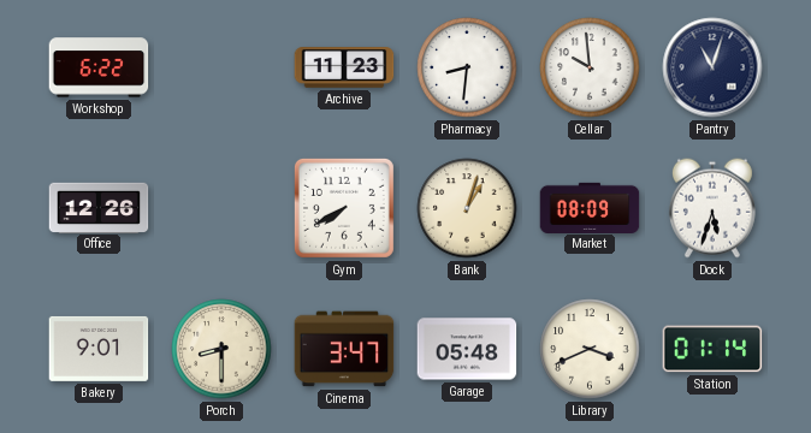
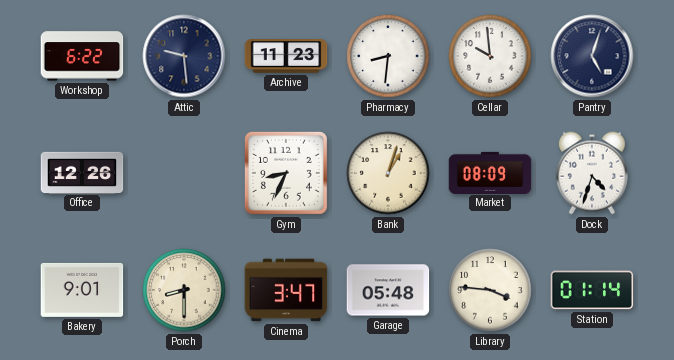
Attic: none -> 9:29
Pantry: 11:03 -> 5:03
Gym: 7:40 -> 8:34
Dock: 5:33 -> 4:33
Library: 3:41 -> 3:46
